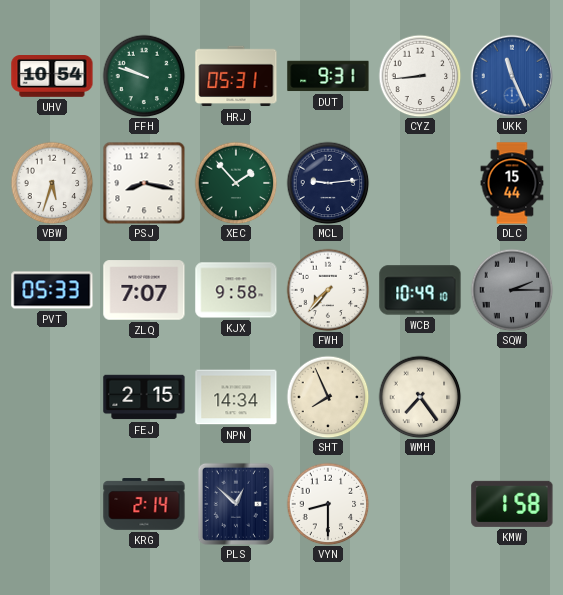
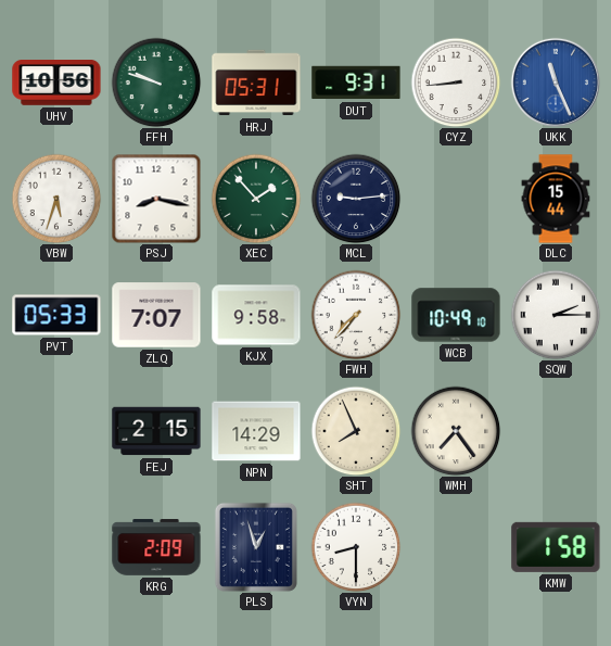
UHV: 10:54 -> 10:56
SQW dial: grey -> white
NPN: 14:34 -> 14:29
KRG: 2:14 -> 2:09
PLS: 12:52 -> 12:57
